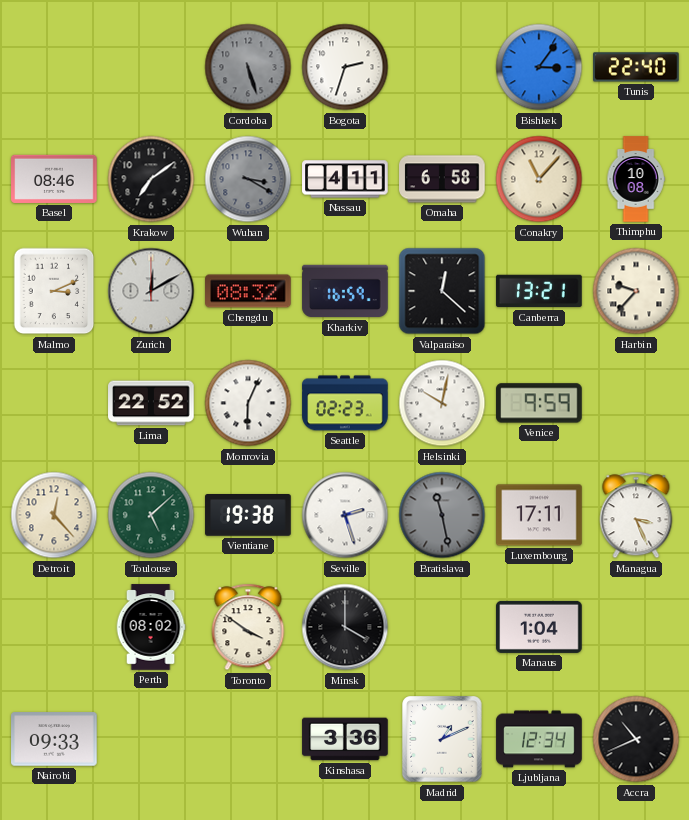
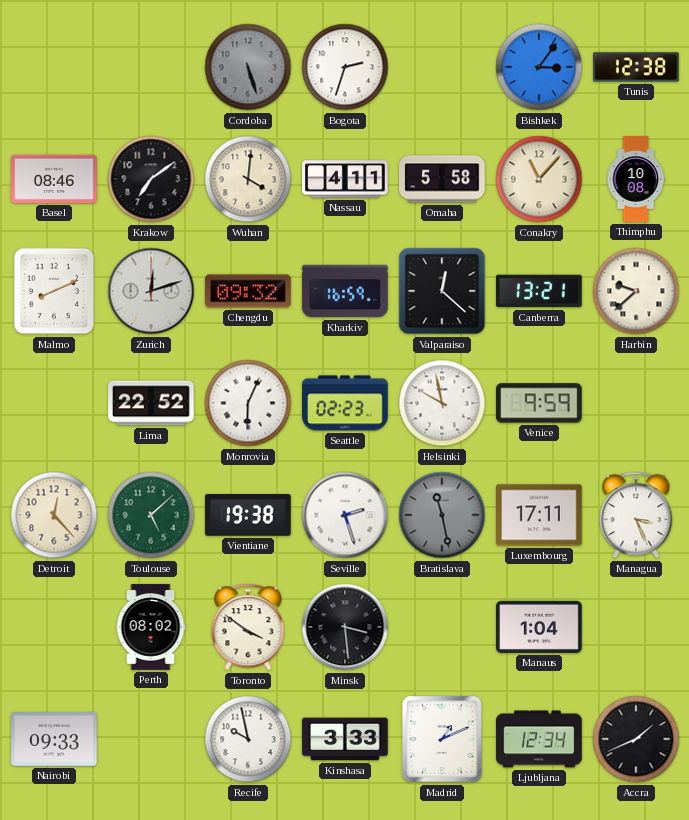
Tunis: 22:40 -> 12:38
Wuhan: 3:20 -> 4:01
Wuhan dial: grey -> cream
Omaha: 6:58 -> 5:58
Malmo: 3:11 -> 8:11
Zurich: 12:10 -> 12:12
Chengdu: 08:32 -> 09:32
Harbin: 9:37 -> 9:38
Helsinki: 10:02 -> 9:58
Minsk: 4:00 -> 3:29
Recife: none -> 9:58
Kinshasa: 3:36 -> 3:33
Accra: 10:41 -> 1:41
